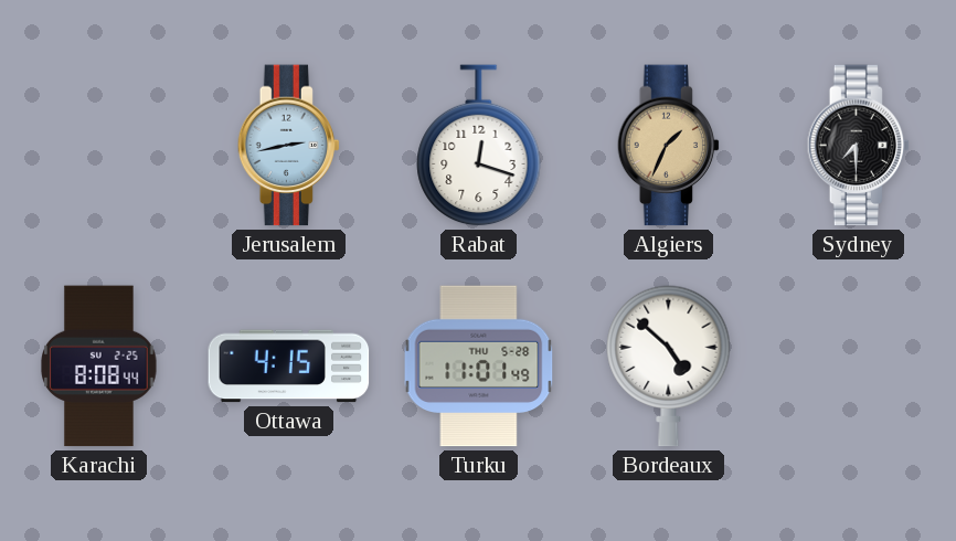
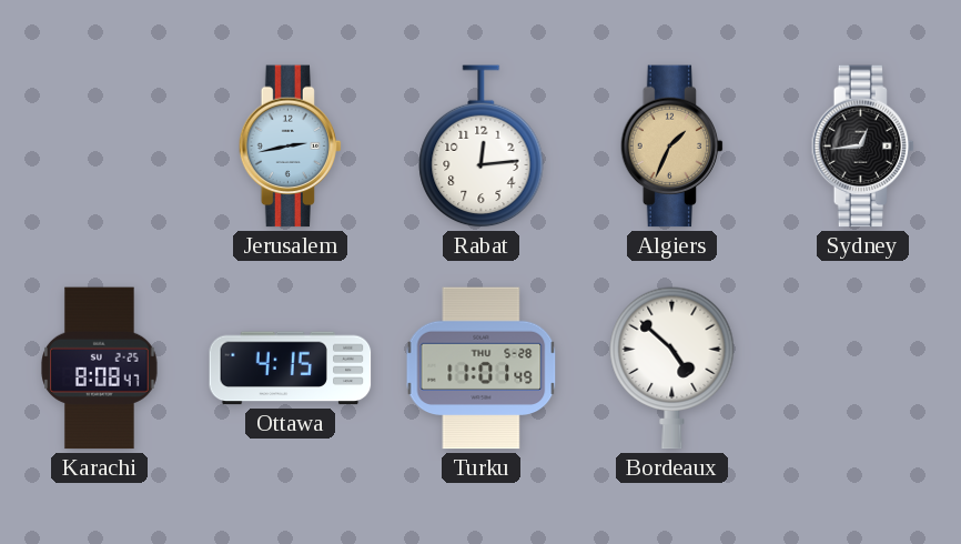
Rabat: 12:18 -> 12:14
Sydney: 7:30 -> 12:44
Karachi: 8:08:44 -> 8:08:47
